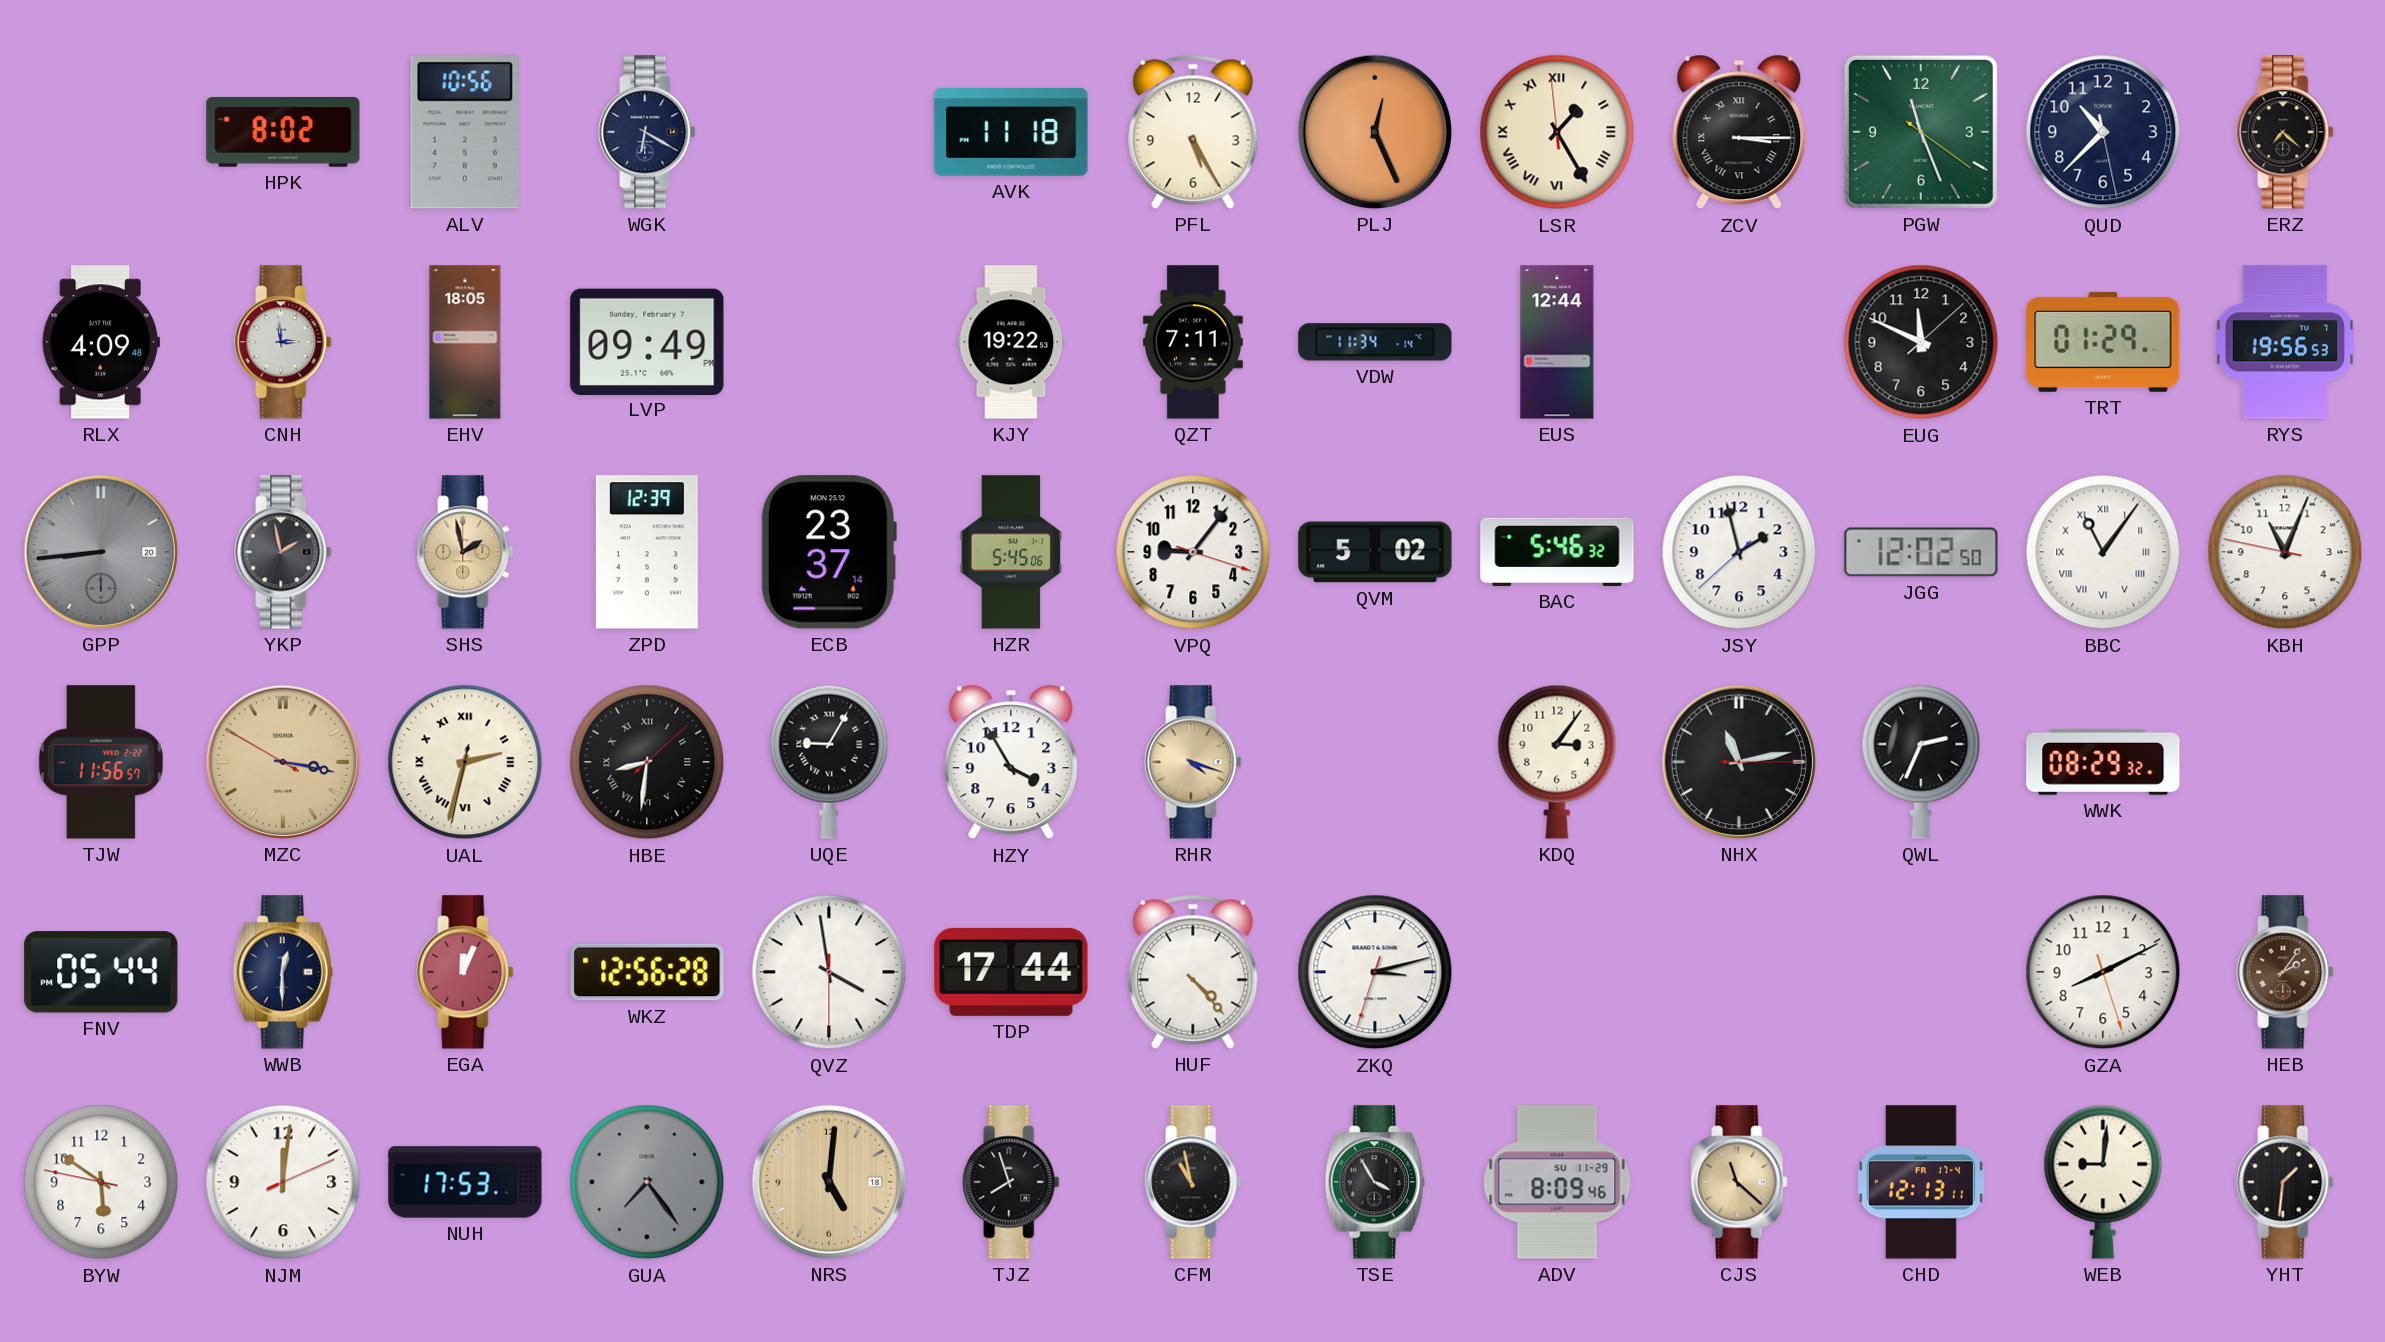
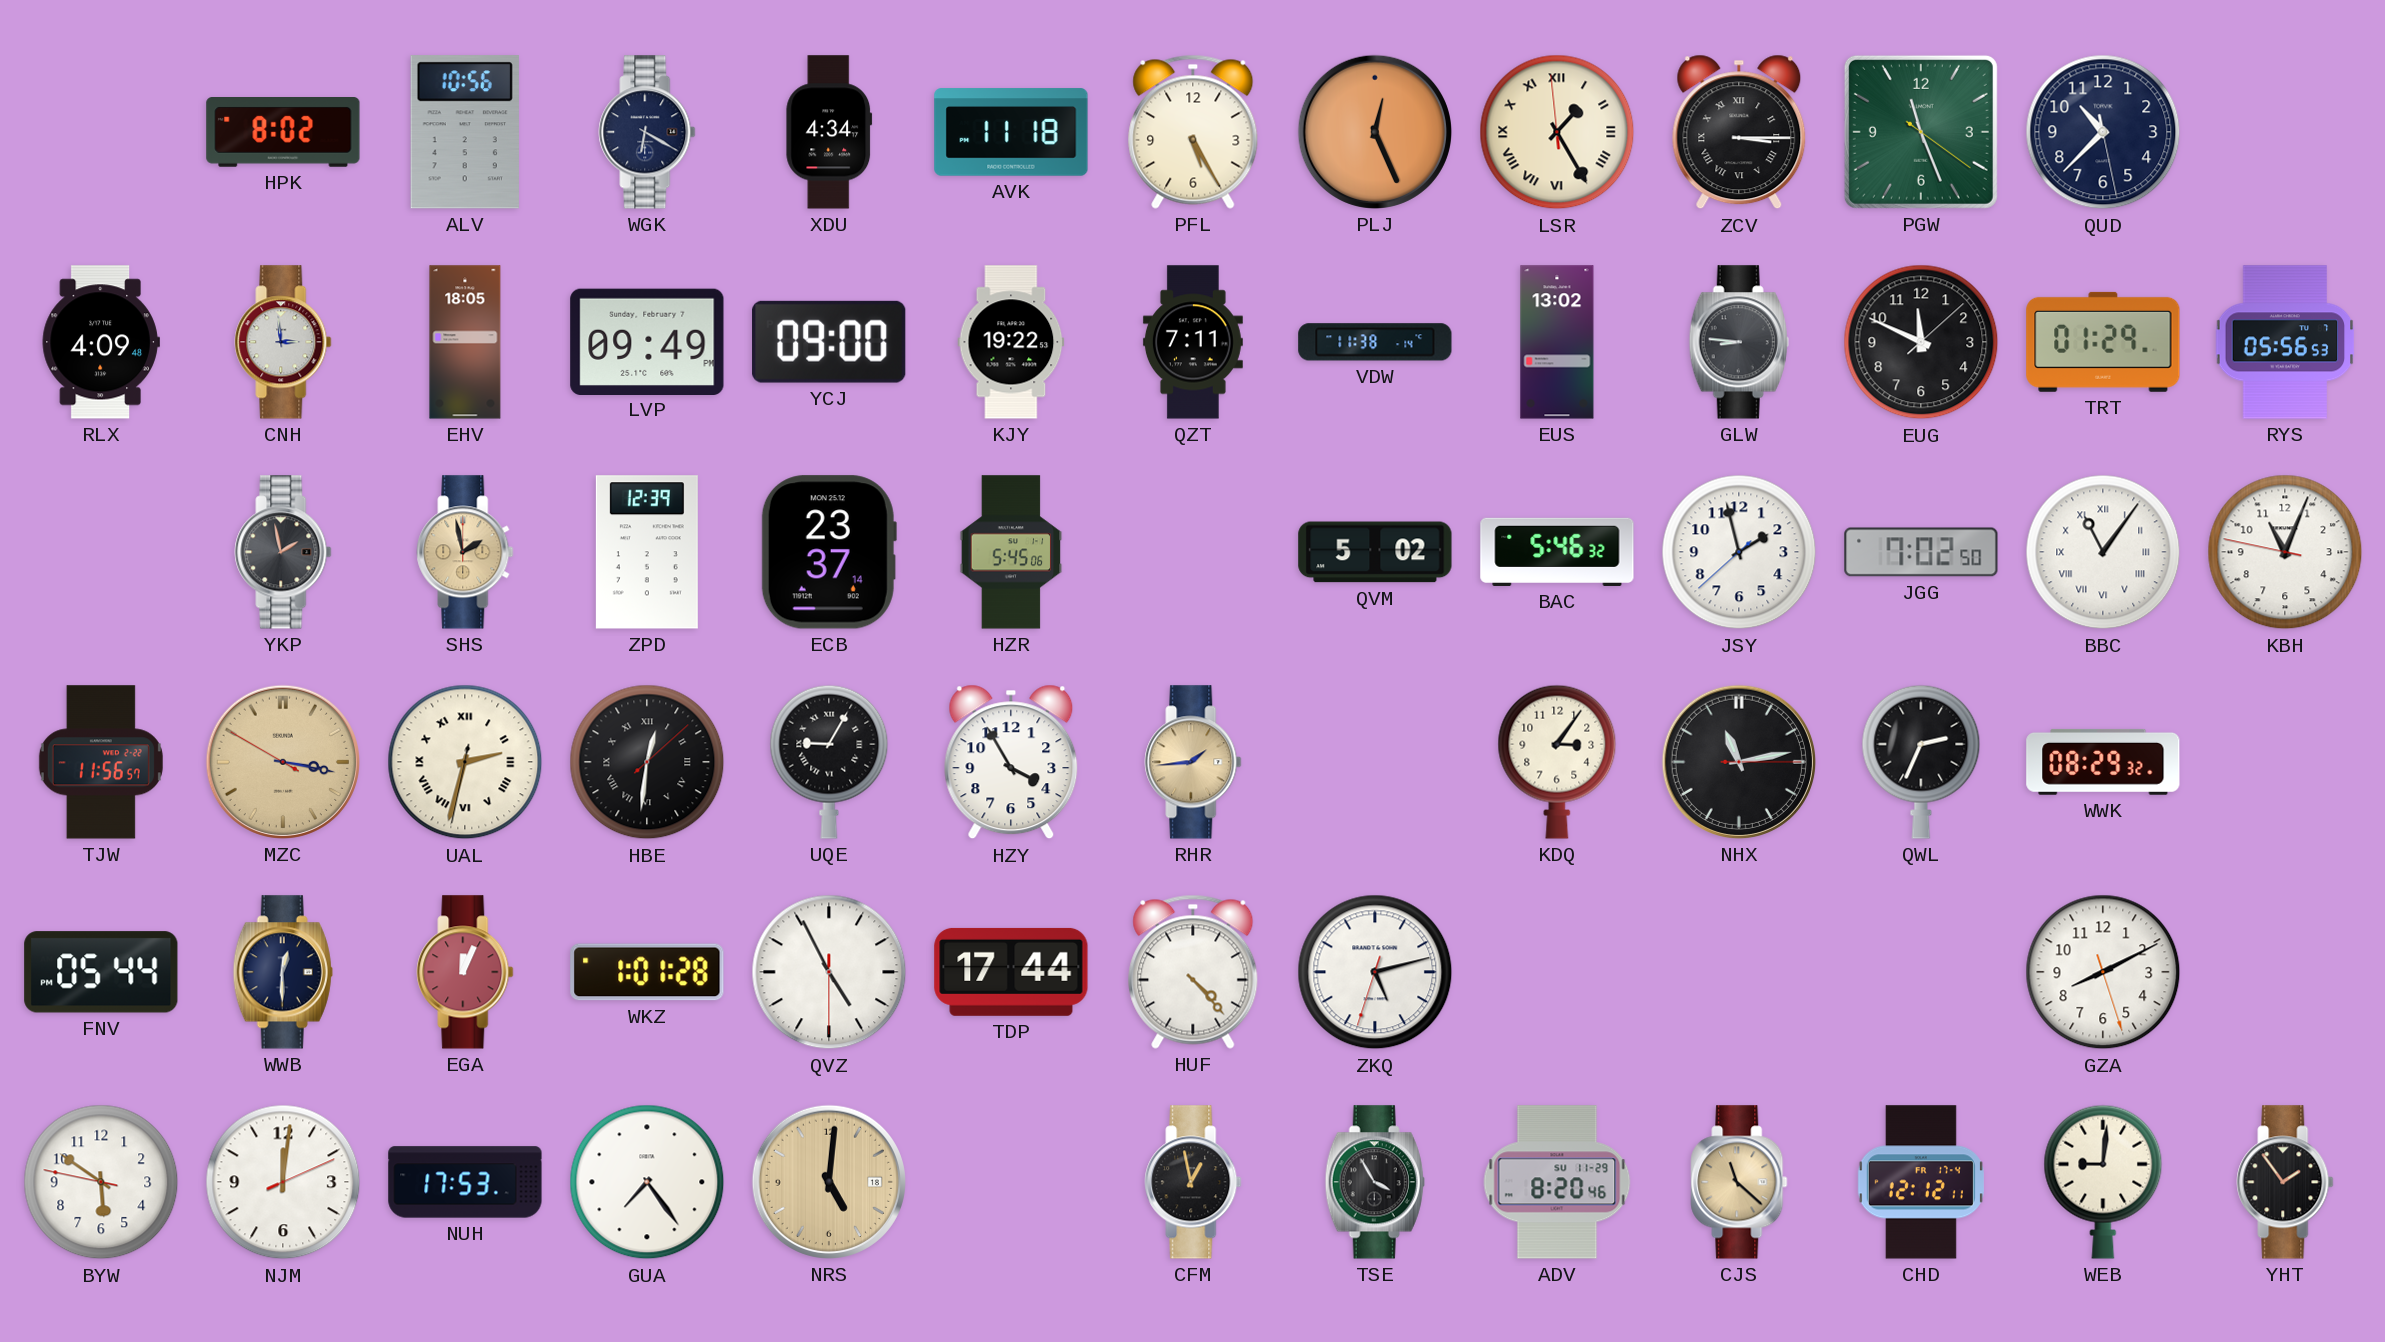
XDU: none -> 4:34
ERZ: 7:22 -> none
YCJ: none -> 09:00
VDW: 11:34 -> 11:38
EUS: 12:44 -> 13:02
GLW: none -> 8:46
RYS: 19:56 -> 05:56
GPP: 8:44 -> none
VPQ: 9:06 -> none
JGG: 12:02 -> 7:02
HBE: 8:31 -> 12:31
RHR: 4:18 -> 1:44
WKZ: 12:56 -> 1:01
QVZ: 3:58 -> 4:55
ZKQ: 3:12 -> 5:12
HEB: 2:06 -> none
GUA dial: grey -> white
TJZ: 7:57 -> none
CFM: 10:58 -> 12:58
ADV: 8:09 -> 8:20
CHD: 12:13 -> 12:12
YHT: 1:31 -> 1:54
